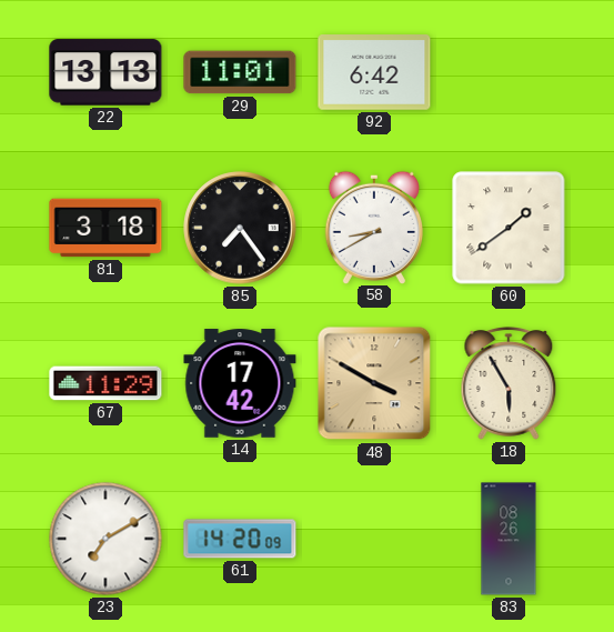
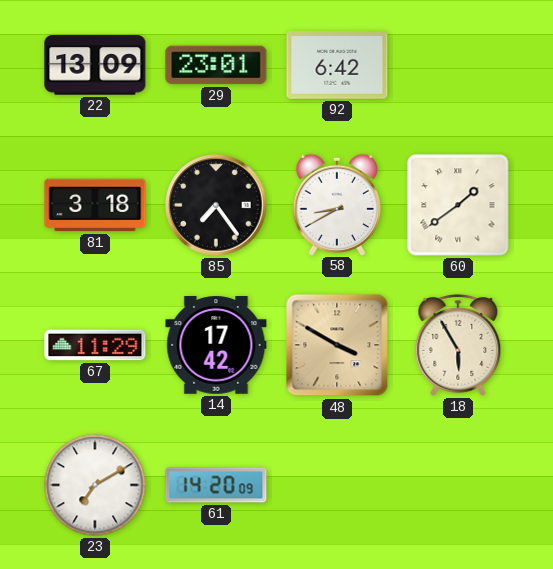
22: 13:13 -> 13:09
29: 11:01 -> 23:01
83: 08:26 -> none
